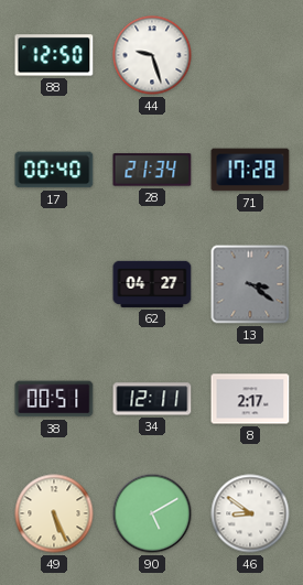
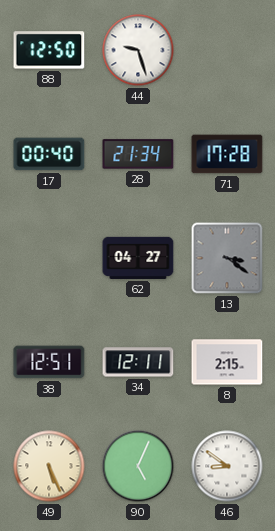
38: 00:51 -> 12:51
8: 2:17 -> 2:15
90: 5:10 -> 5:04
